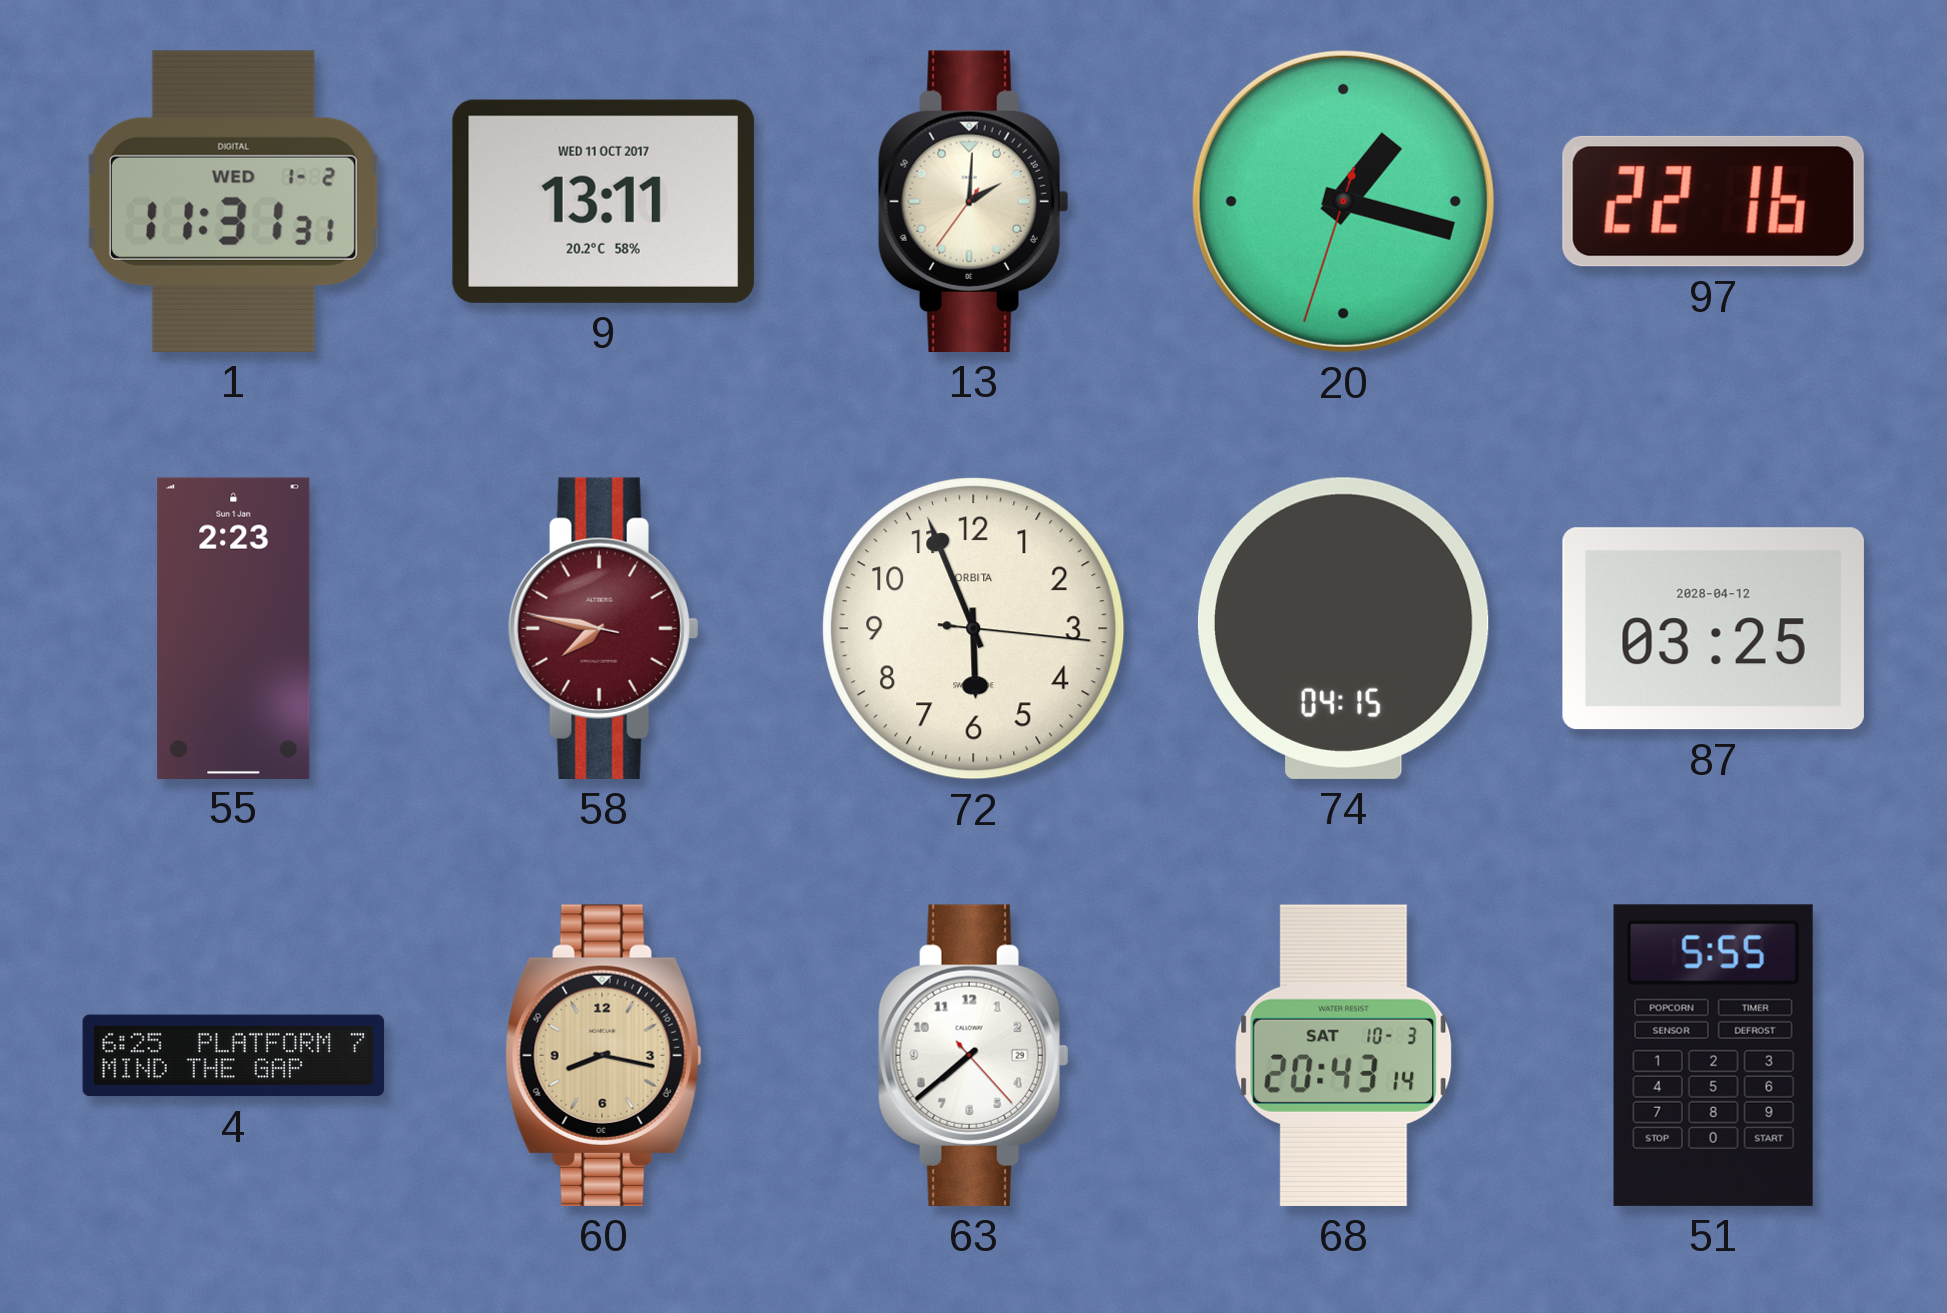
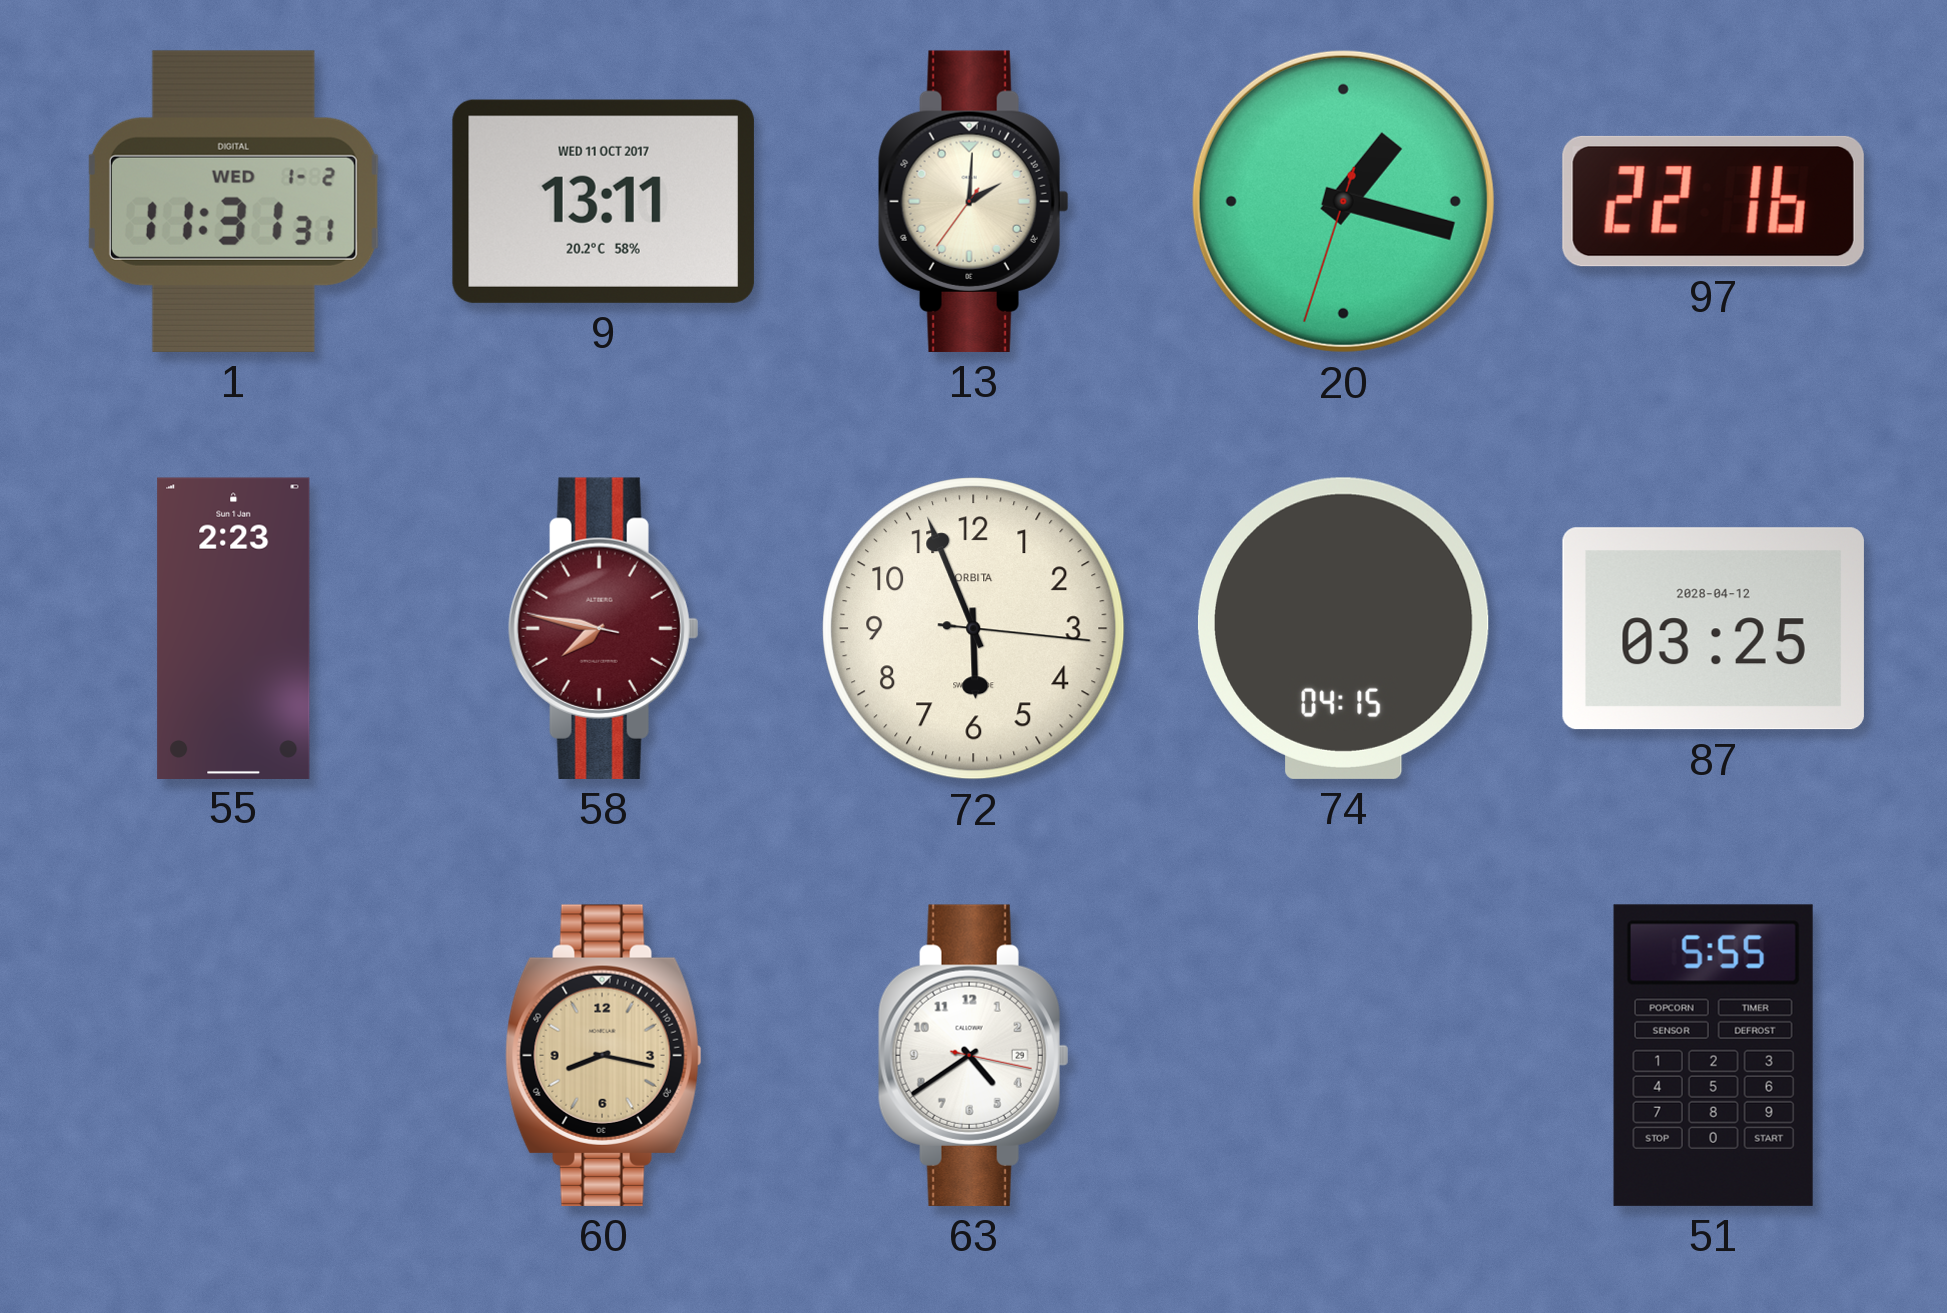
4: 6:25 -> none
63: 7:38 -> 4:39
68: 20:43 -> none
